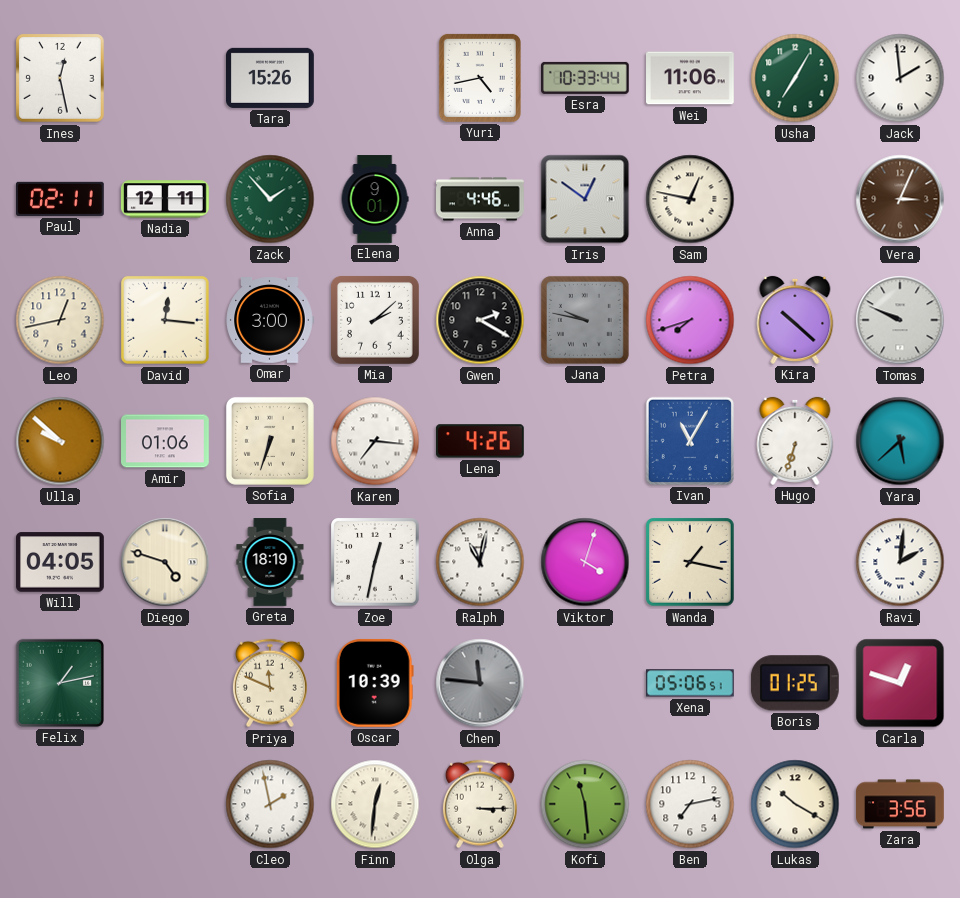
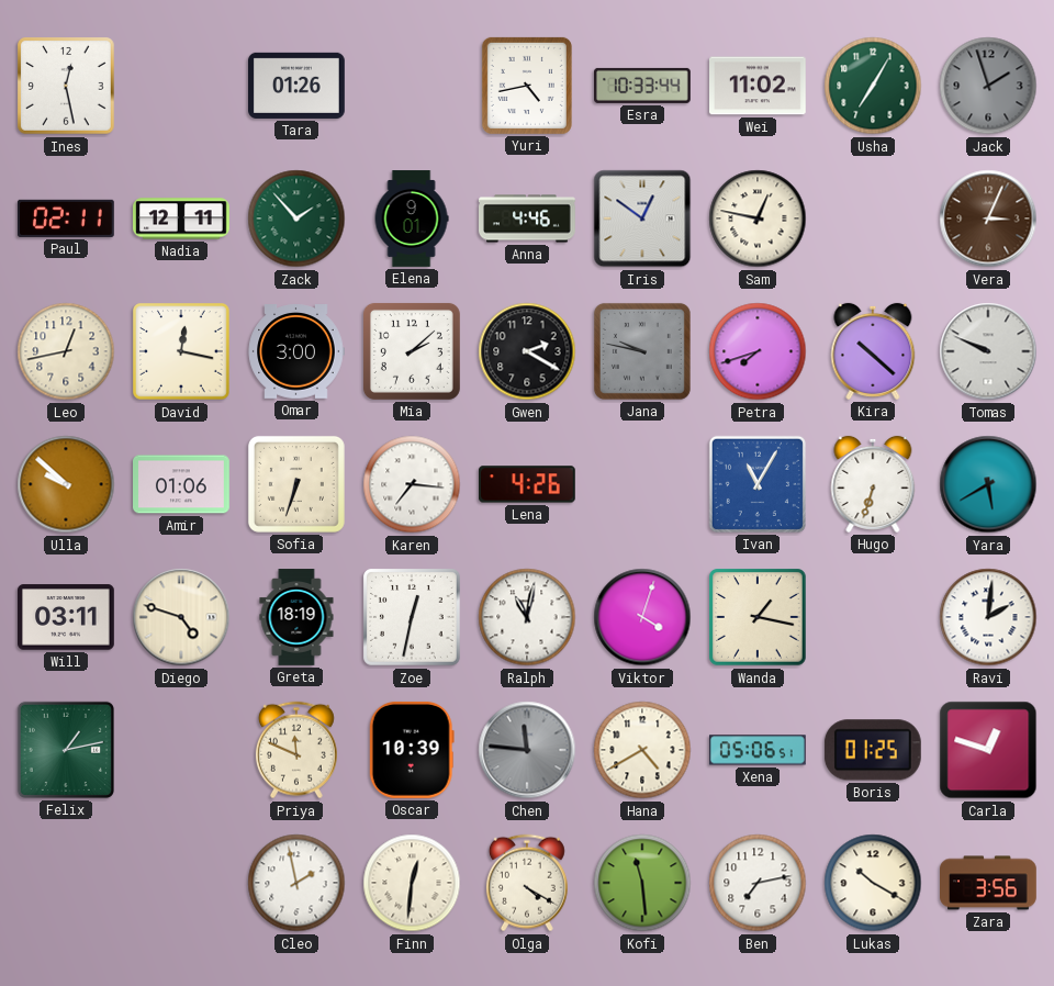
Tara: 15:26 -> 01:26
Wei: 11:06 -> 11:02
Jack: 1:59 -> 1:57
Jack dial: white -> grey
David: 12:16 -> 12:17
Yara: 5:38 -> 5:40
Will: 04:05 -> 03:11
Hana: none -> 4:40
Olga: 3:15 -> 4:20
